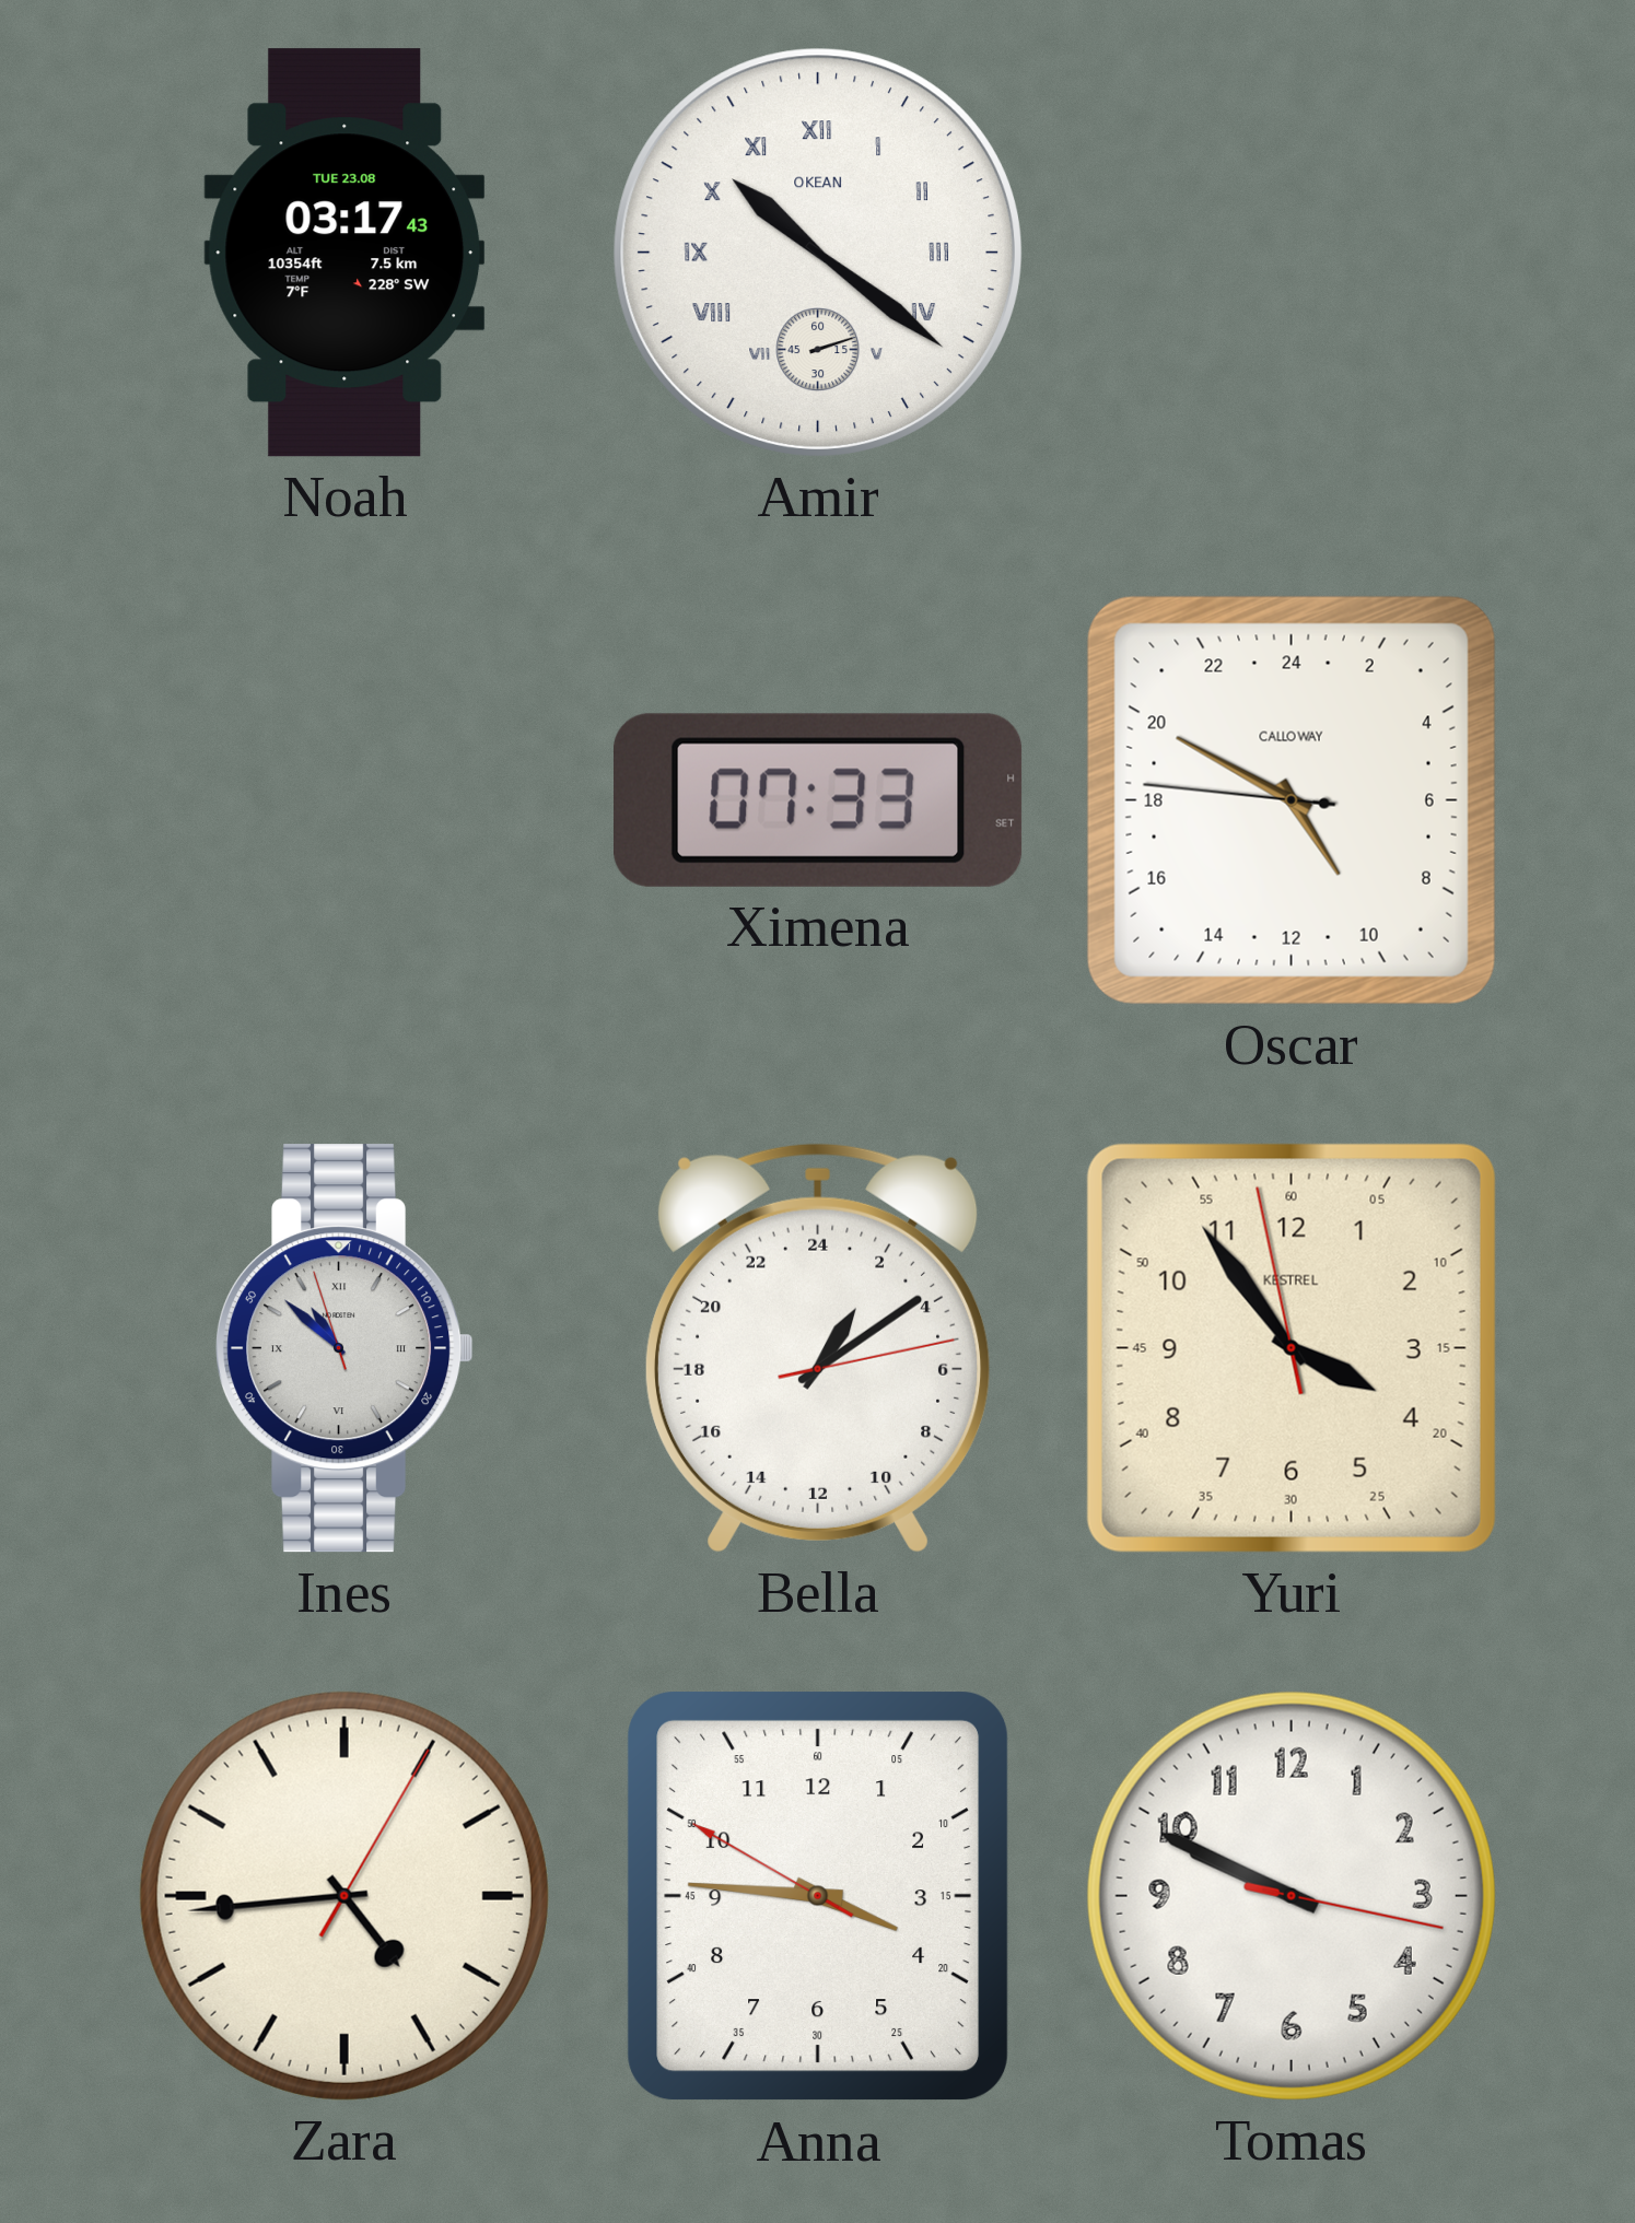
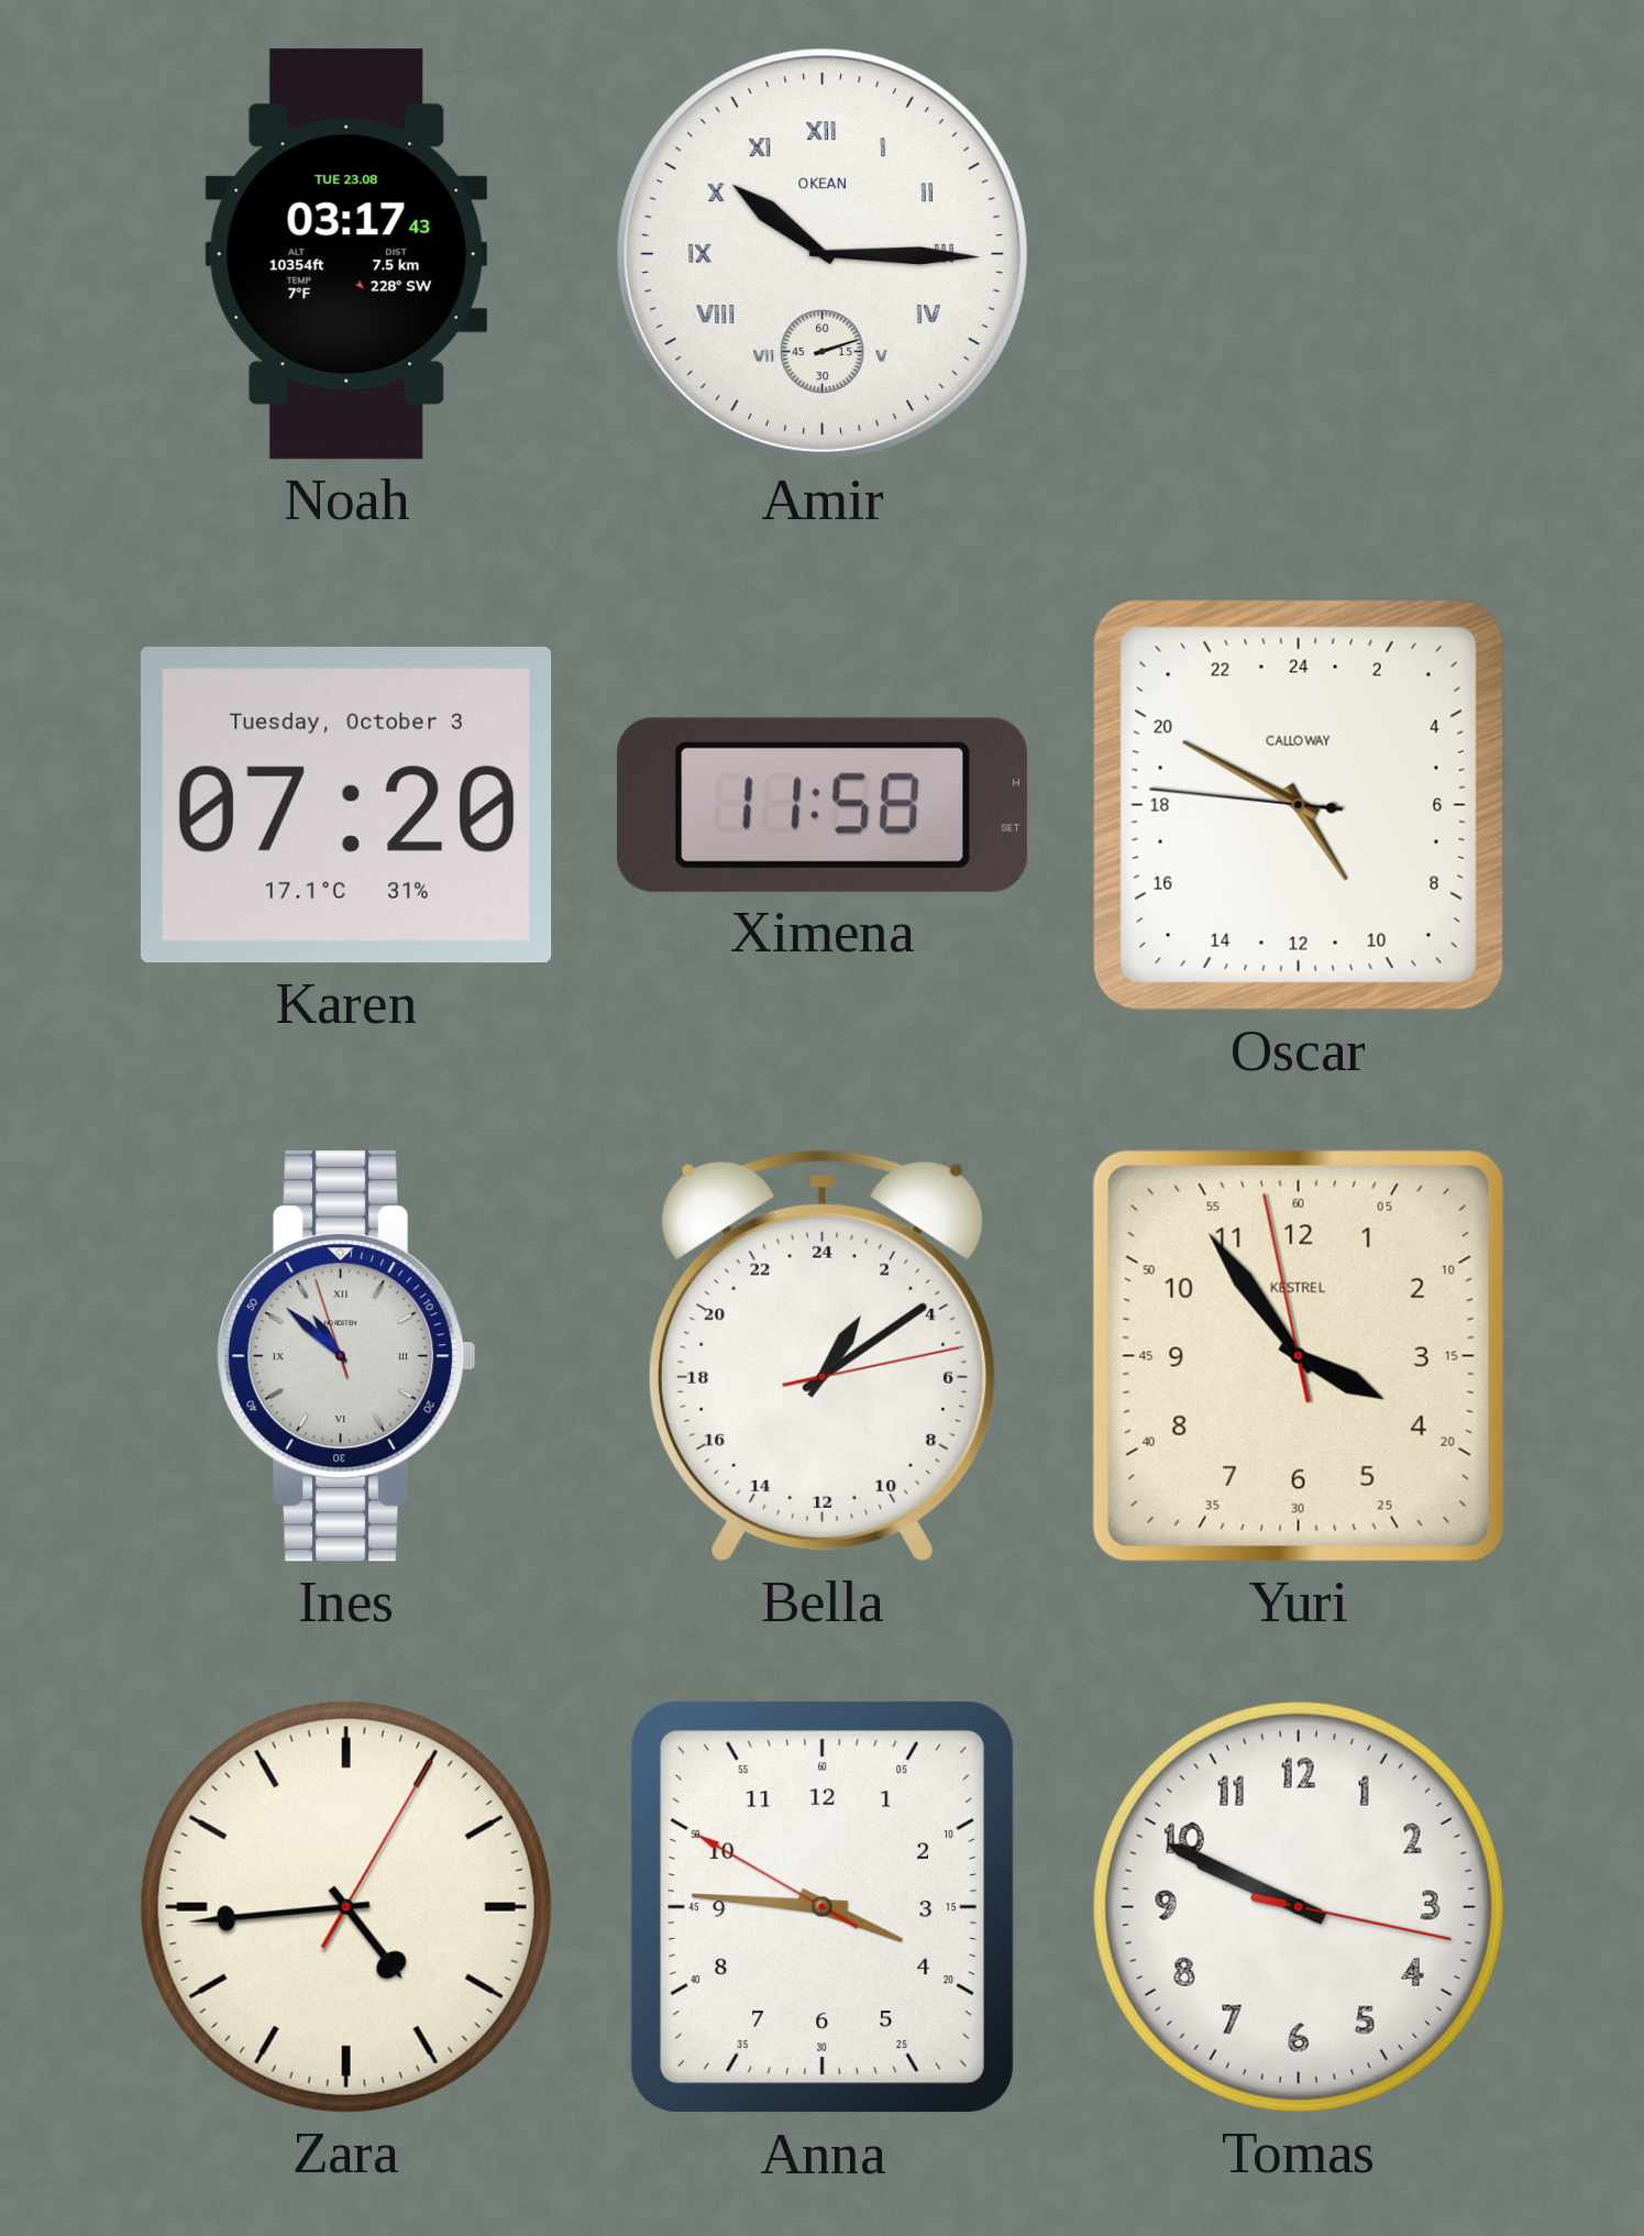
Amir: 10:21 -> 10:15
Karen: none -> 07:20
Ximena: 07:33 -> 11:58
